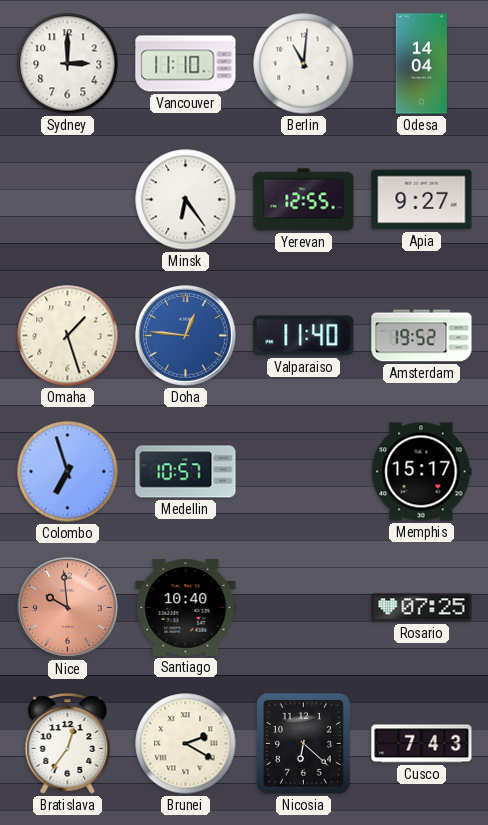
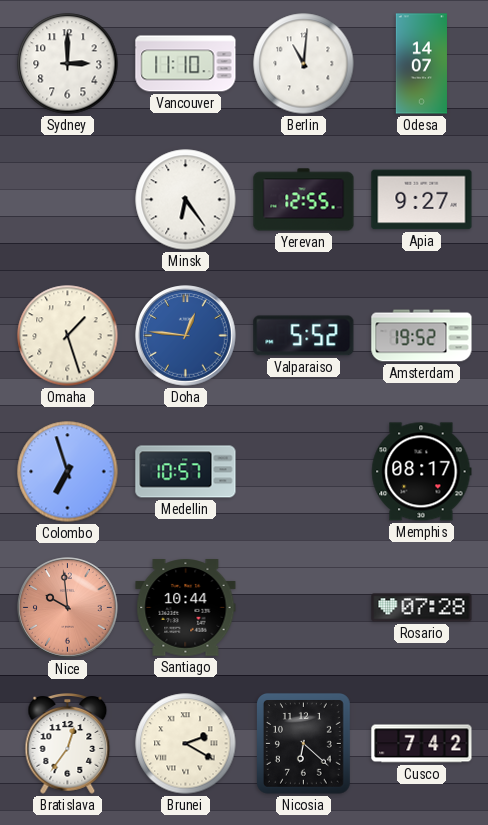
Odesa: 14:04 -> 14:07
Valparaiso: 11:40 -> 5:52
Memphis: 15:17 -> 08:17
Santiago: 10:40 -> 10:44
Rosario: 07:25 -> 07:28
Cusco: 7:43 -> 7:42
